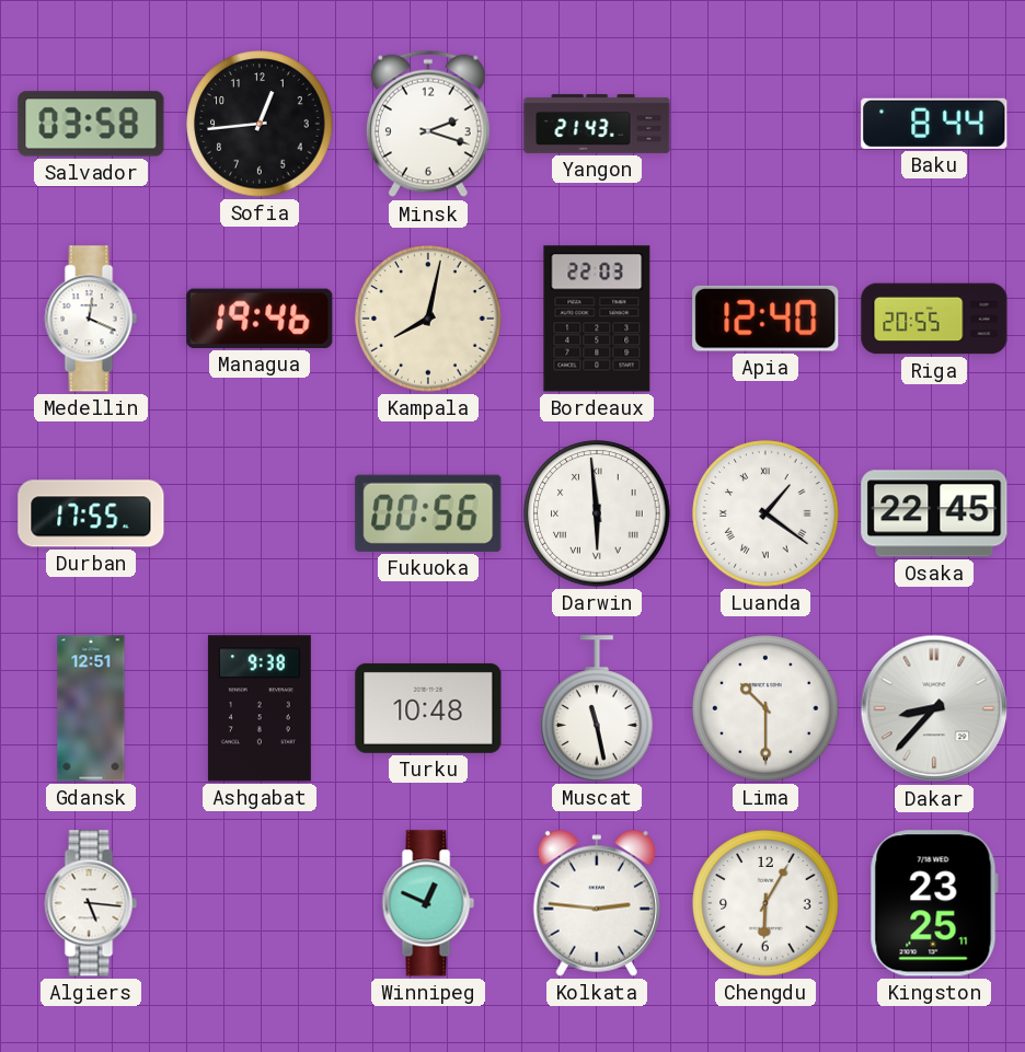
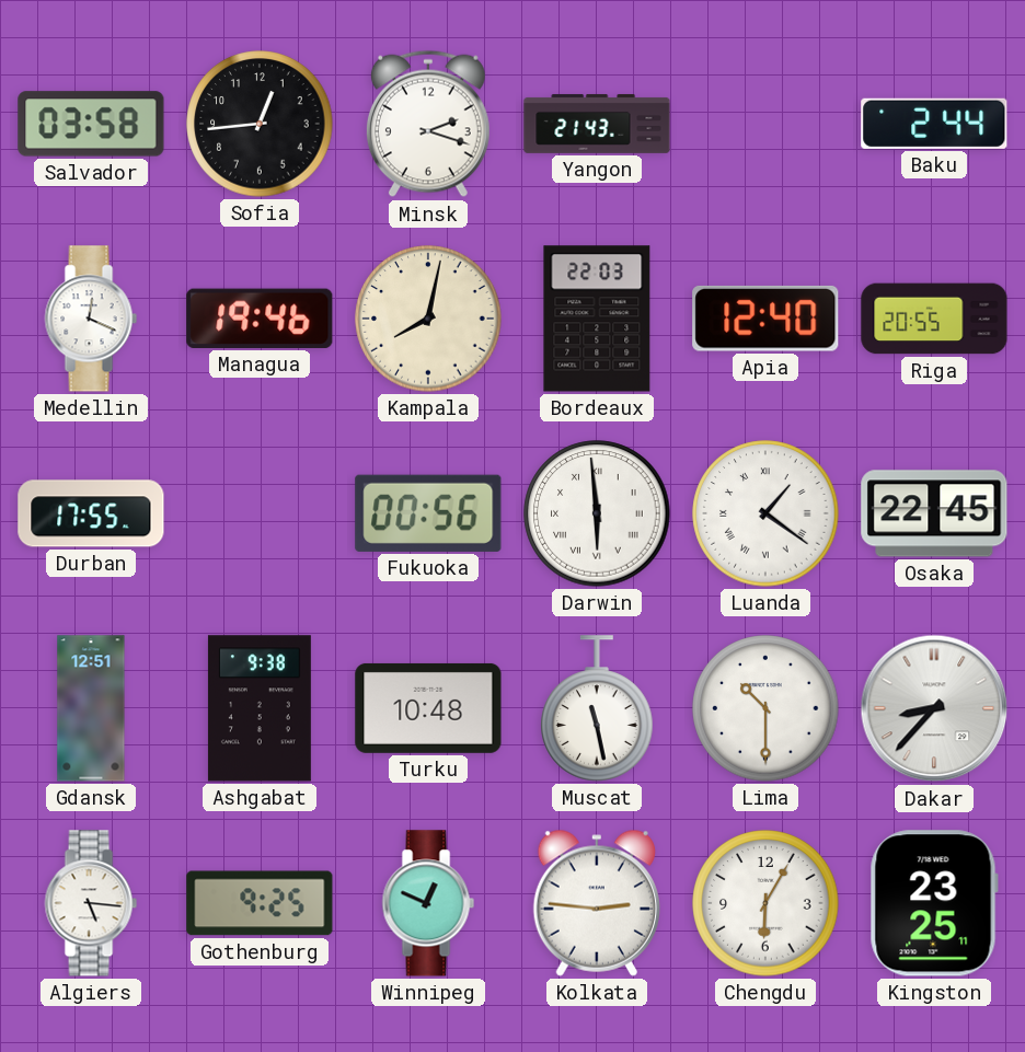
Baku: 8:44 -> 2:44
Gothenburg: none -> 9:25
